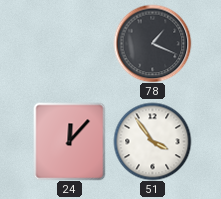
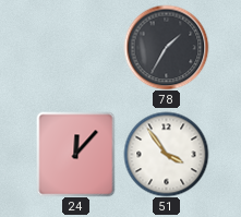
78: 1:19 -> 1:35
